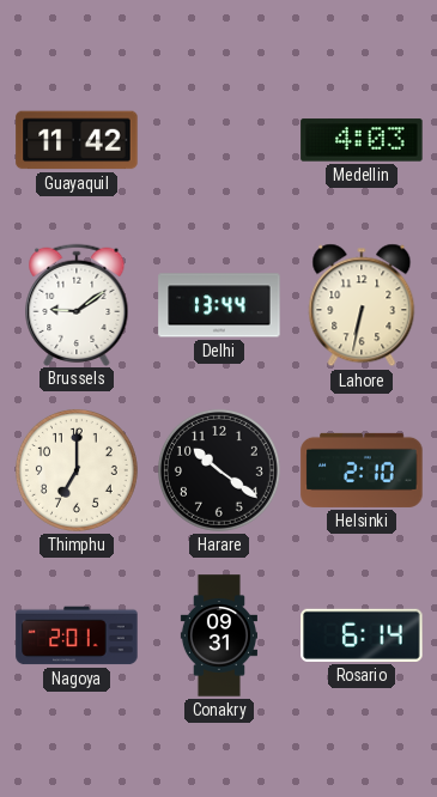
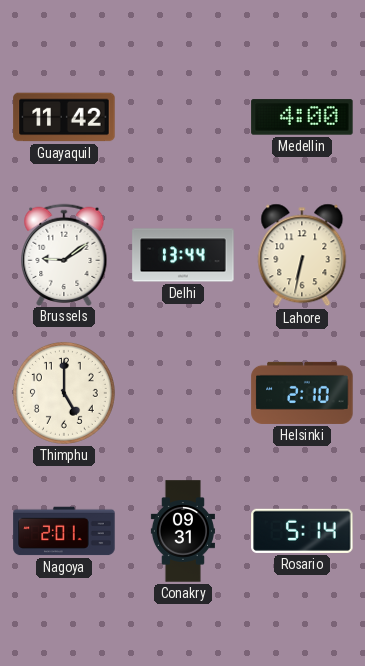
Medellin: 4:03 -> 4:00
Thimphu: 7:00 -> 5:00
Harare: 10:21 -> none
Rosario: 6:14 -> 5:14
